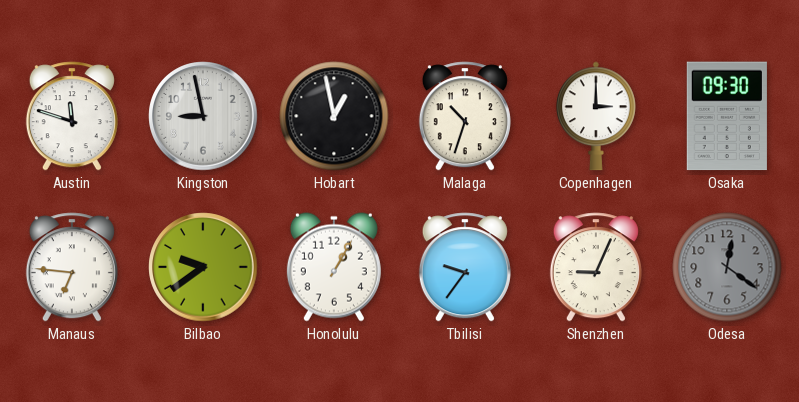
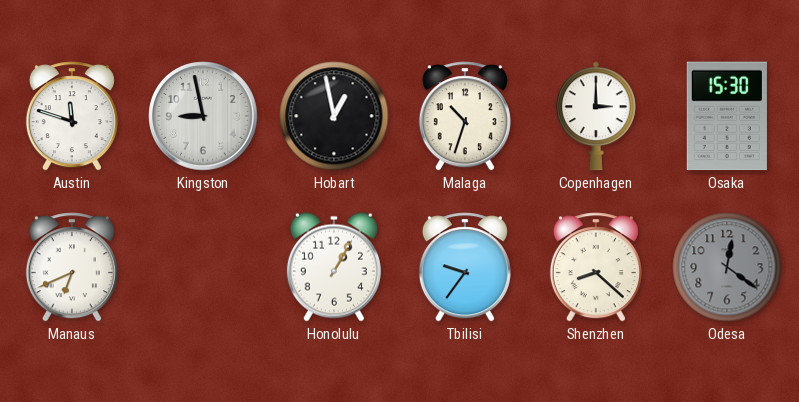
Osaka: 09:30 -> 15:30
Manaus: 6:46 -> 6:41
Bilbao: 9:39 -> none
Shenzhen: 9:04 -> 8:22
